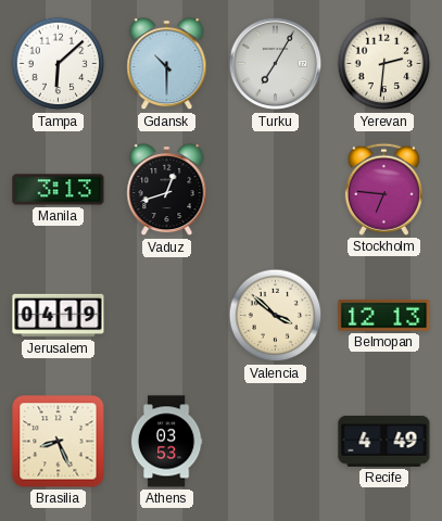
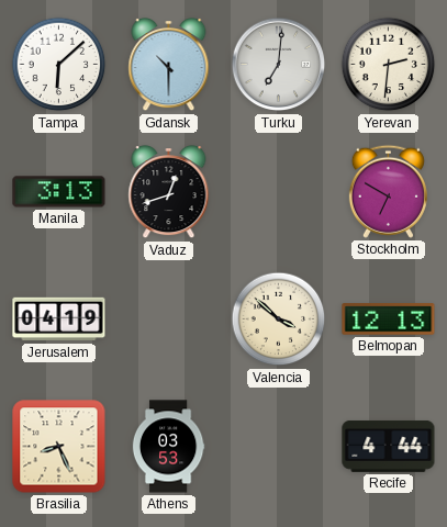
Turku: 7:05 -> 7:01
Stockholm: 6:46 -> 6:50
Recife: 4:49 -> 4:44
